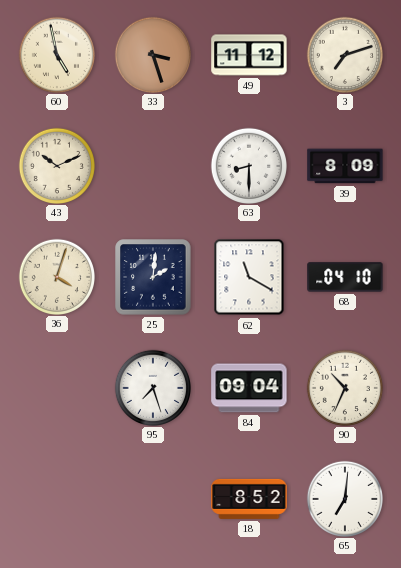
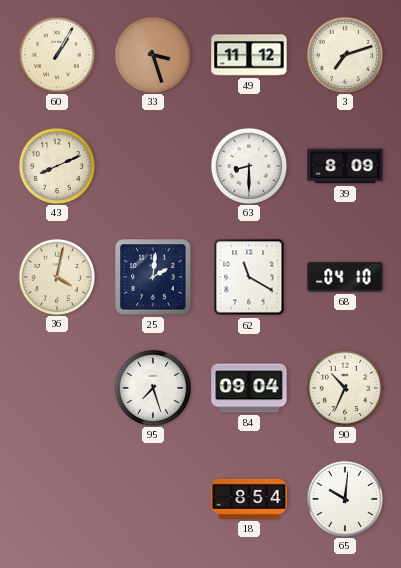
60: 4:58 -> 1:05
43: 10:11 -> 8:11
36: 4:03 -> 4:02
18: 8:52 -> 8:54
65: 7:01 -> 10:01
